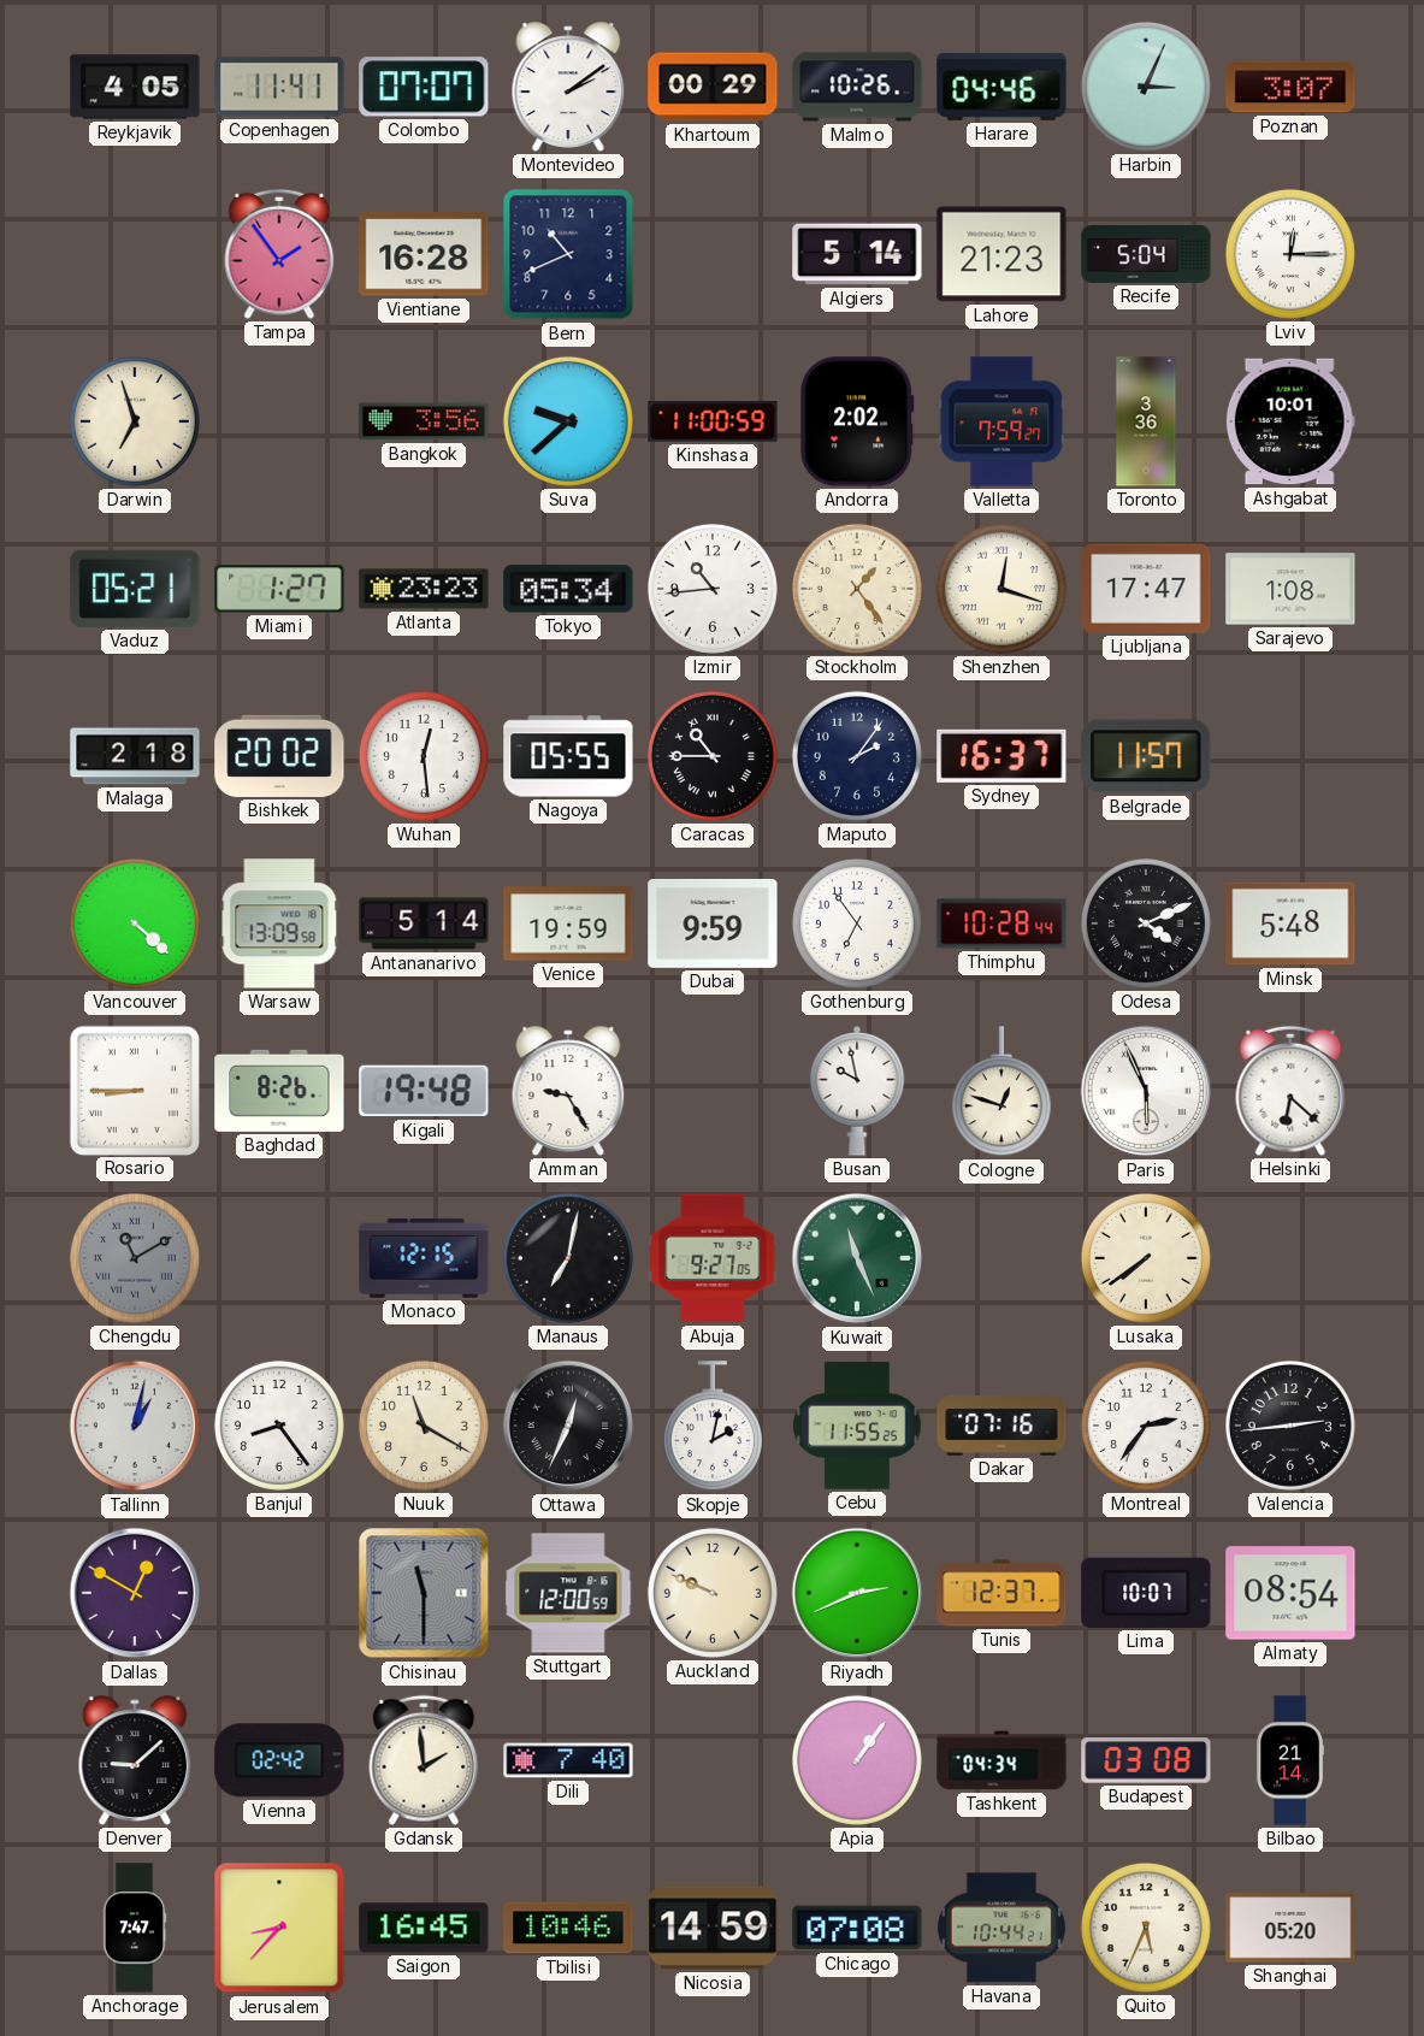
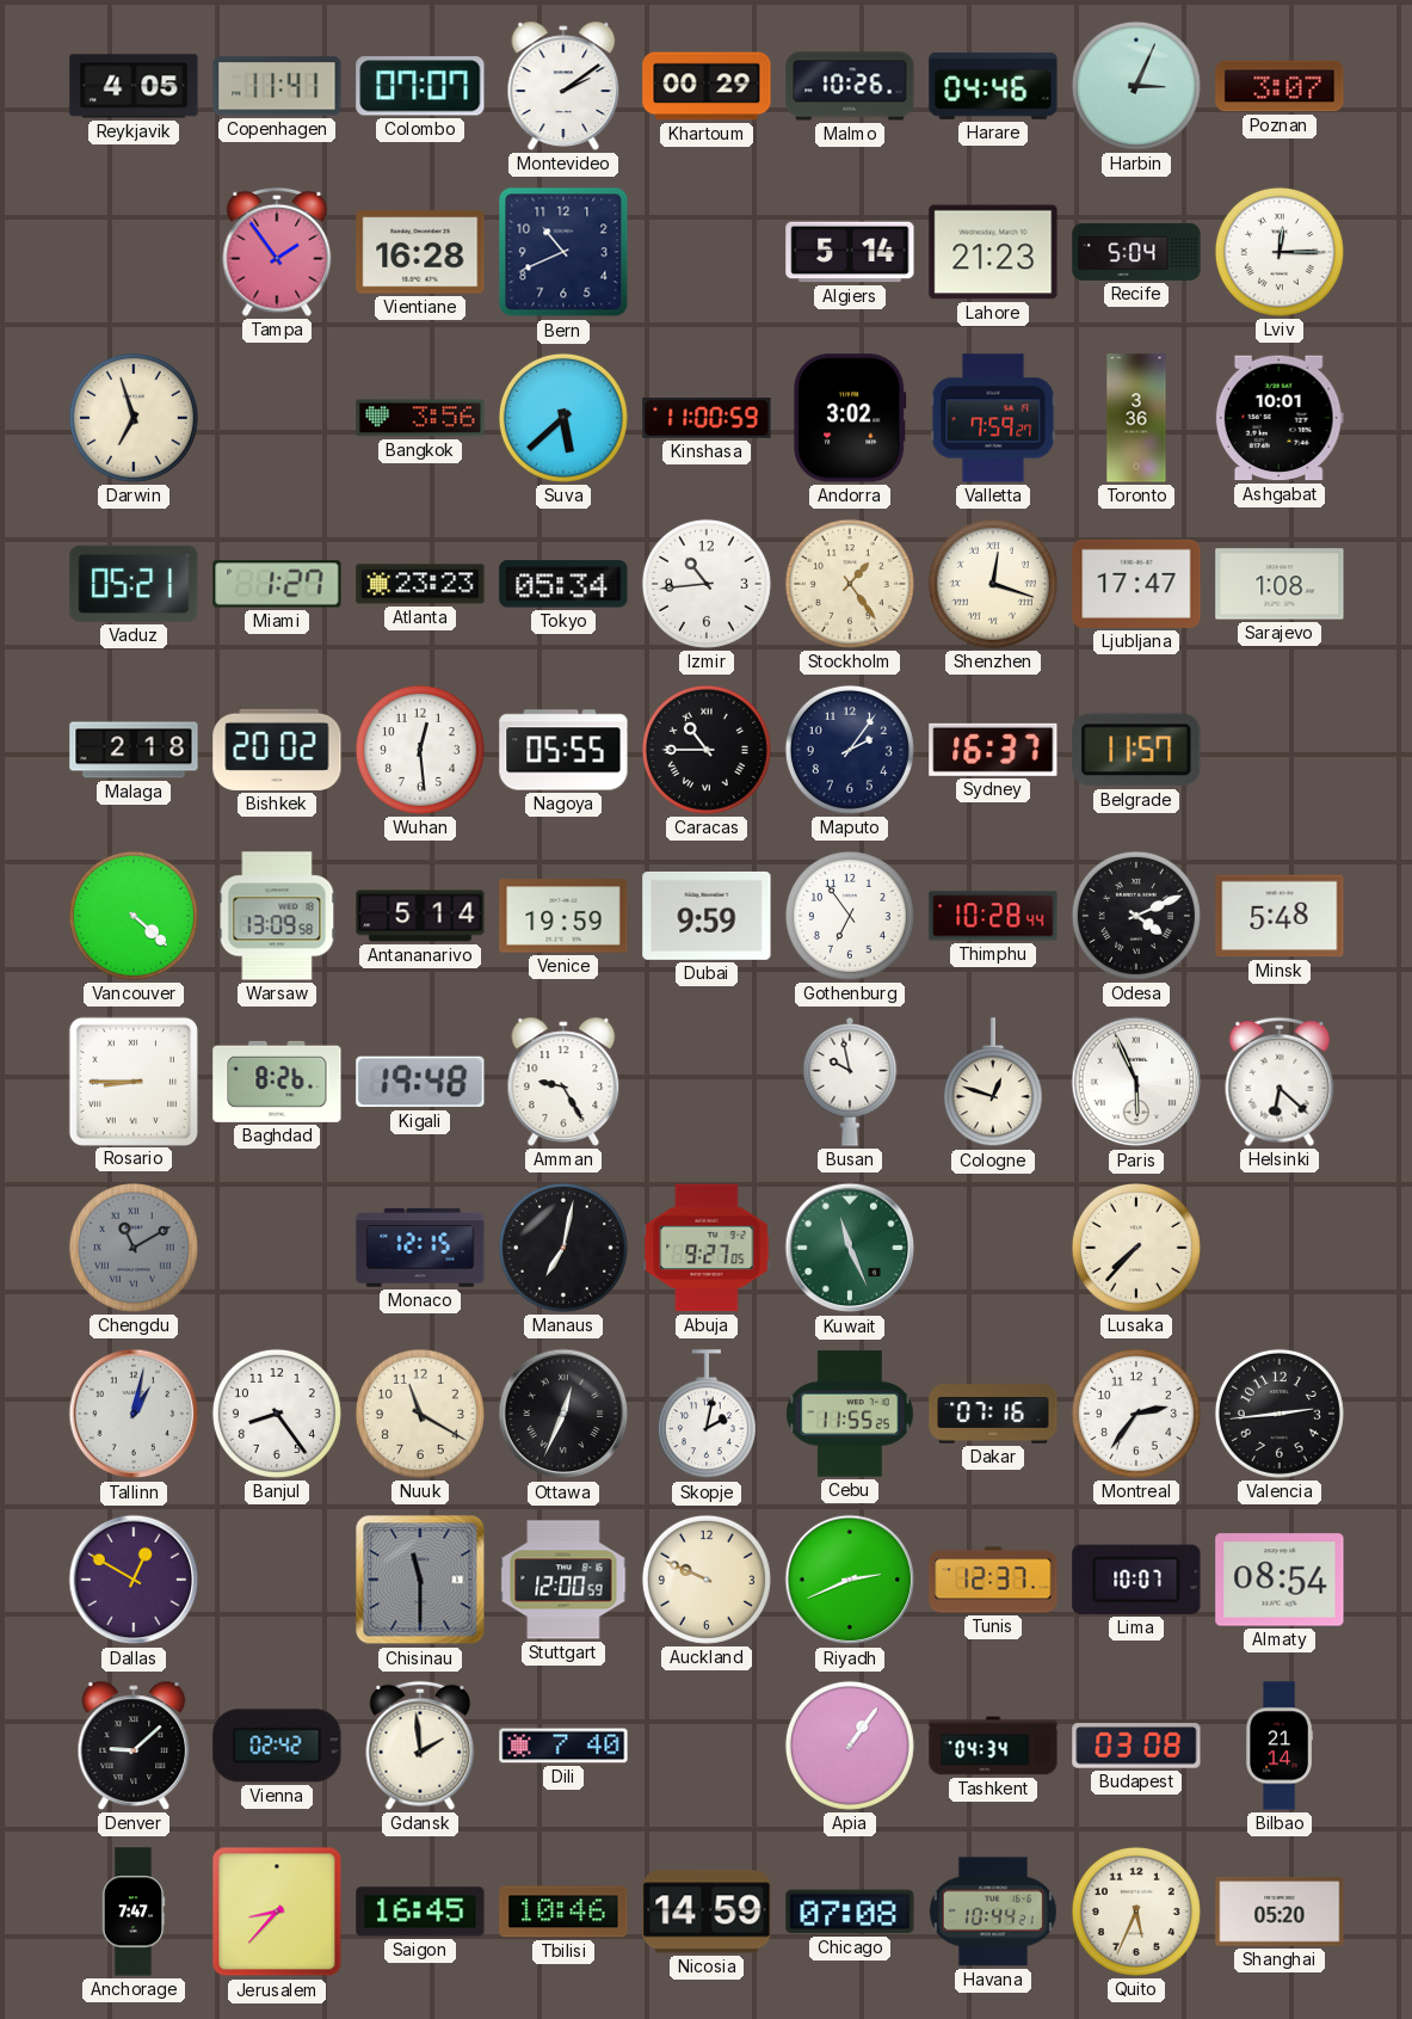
Suva: 9:38 -> 5:38
Andorra: 2:02 -> 3:02
Lusaka: 7:39 -> 7:37
